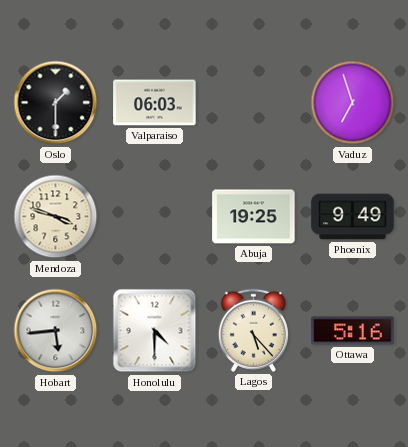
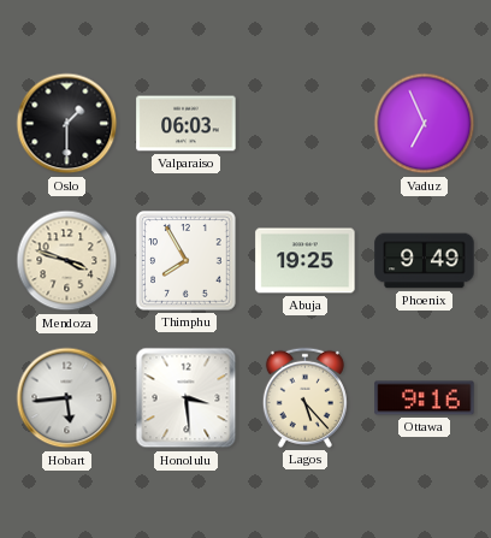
Vaduz: 6:57 -> 6:56
Thimphu: none -> 7:55
Honolulu: 4:30 -> 3:29
Ottawa: 5:16 -> 9:16
